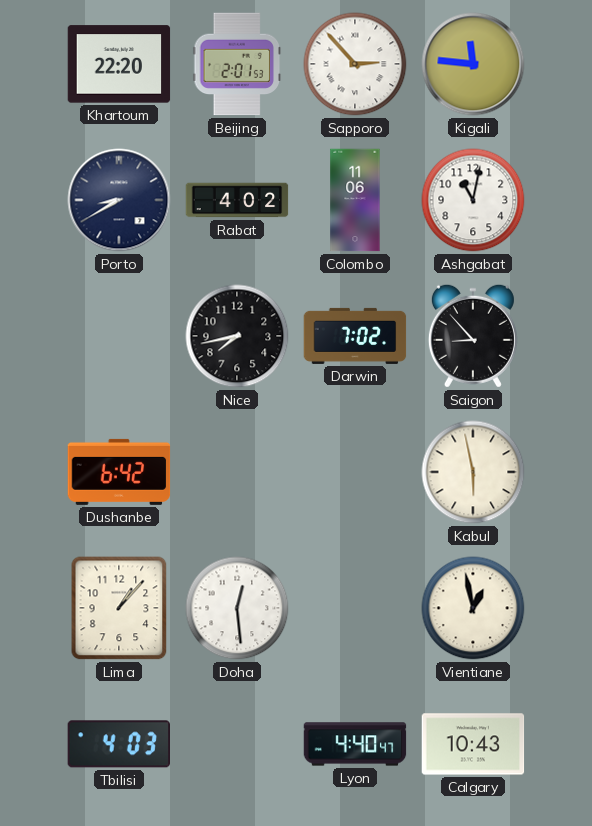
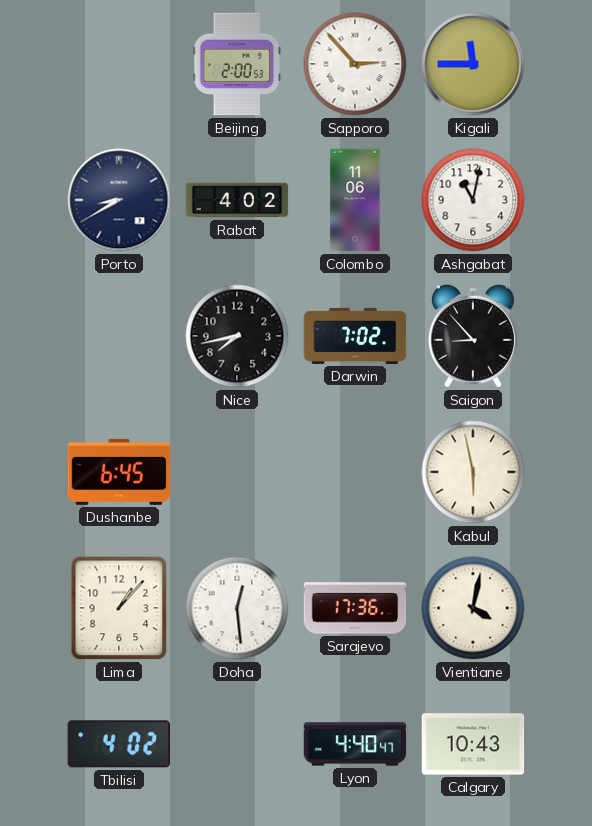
Khartoum: 22:20 -> none
Beijing: 2:01 -> 2:00
Kigali: 11:46 -> 11:45
Dushanbe: 6:42 -> 6:45
Sarajevo: none -> 17:36
Vientiane: 12:58 -> 4:02
Tbilisi: 4:03 -> 4:02
